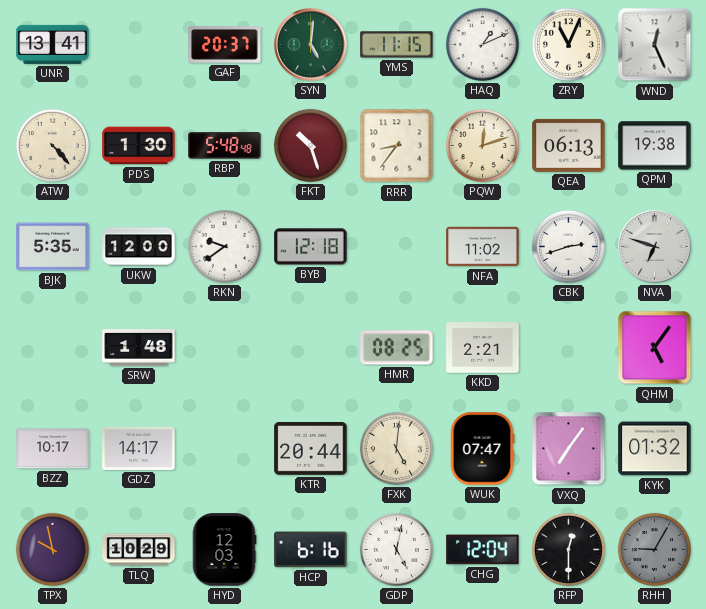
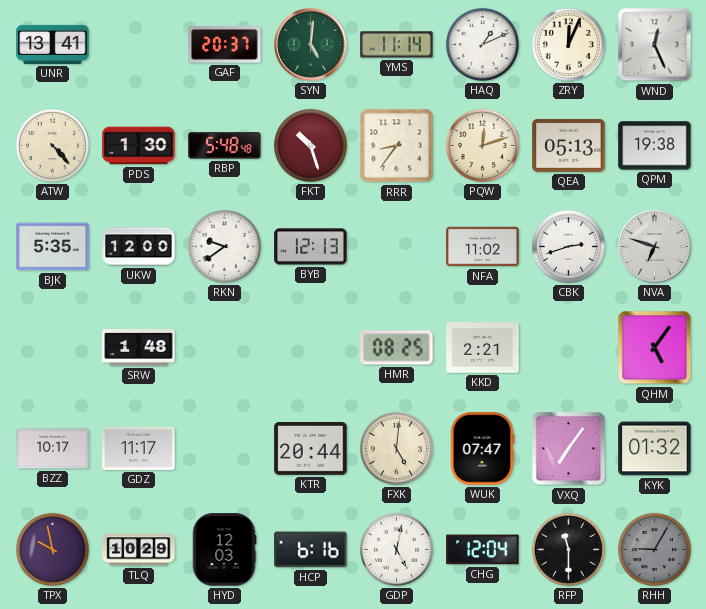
YMS: 11:15 -> 11:14
ZRY: 11:04 -> 12:04
QEA: 06:13 -> 05:13
BYB: 12:18 -> 12:13
GDZ: 14:17 -> 11:17
RFP: 12:30 -> 11:30
